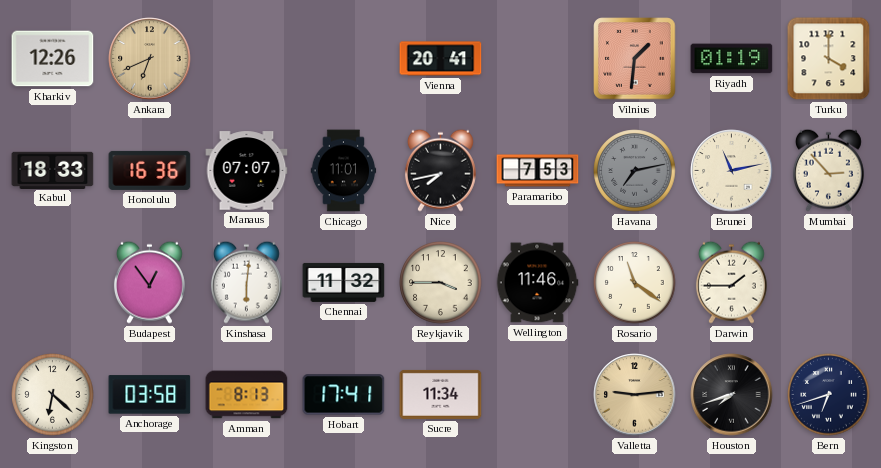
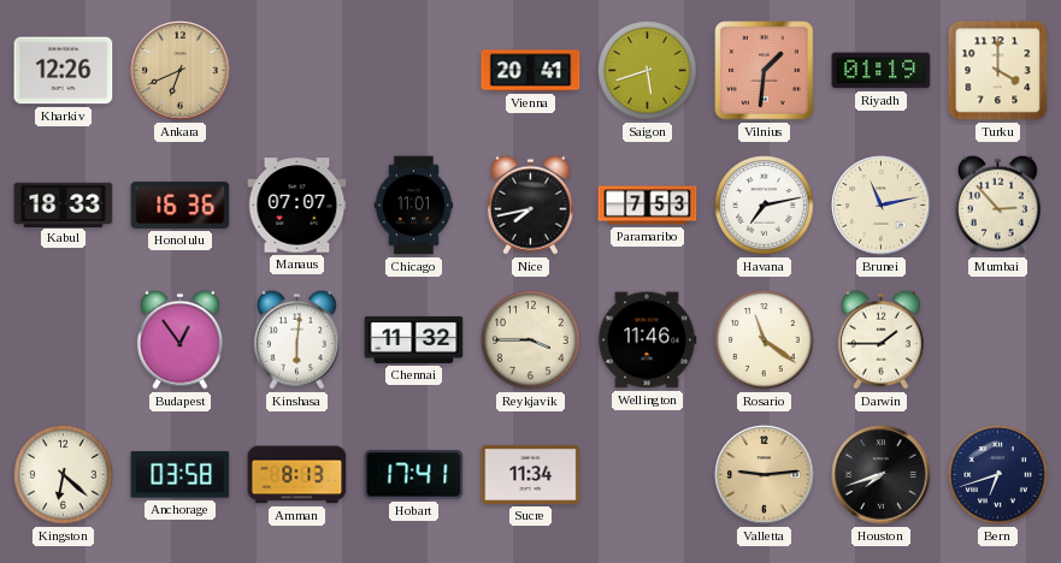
Saigon: none -> 5:42
Havana dial: grey -> white
